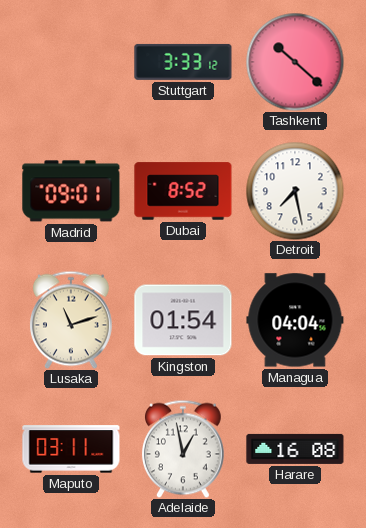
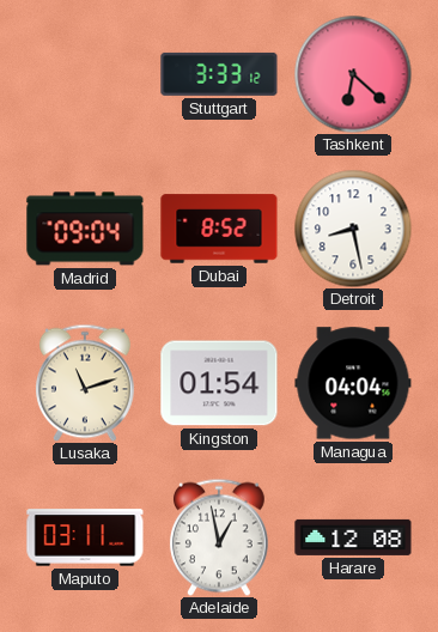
Tashkent: 10:22 -> 6:22
Madrid: 09:01 -> 09:04
Detroit: 7:28 -> 8:28
Harare: 16:08 -> 12:08
